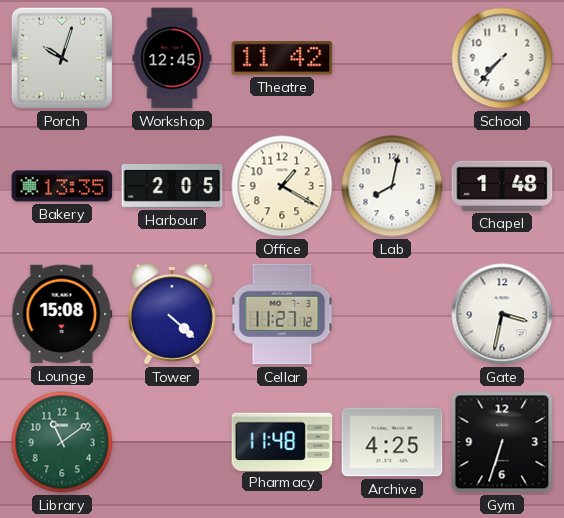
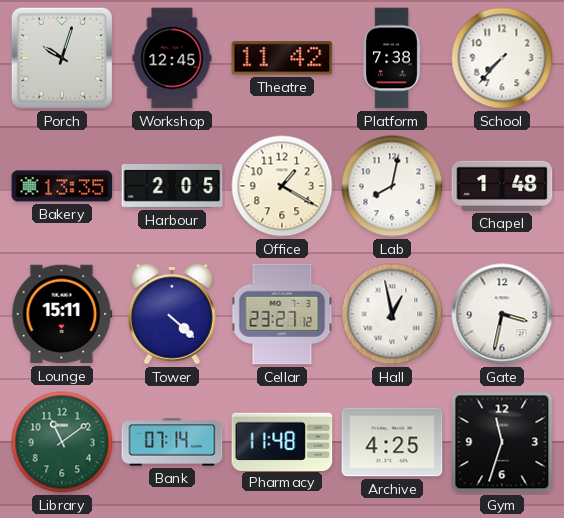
Platform: none -> 7:38
Lounge: 15:08 -> 15:11
Cellar: 11:27 -> 23:27
Hall: none -> 12:58
Bank: none -> 07:14
Gym: 6:33 -> 11:33
